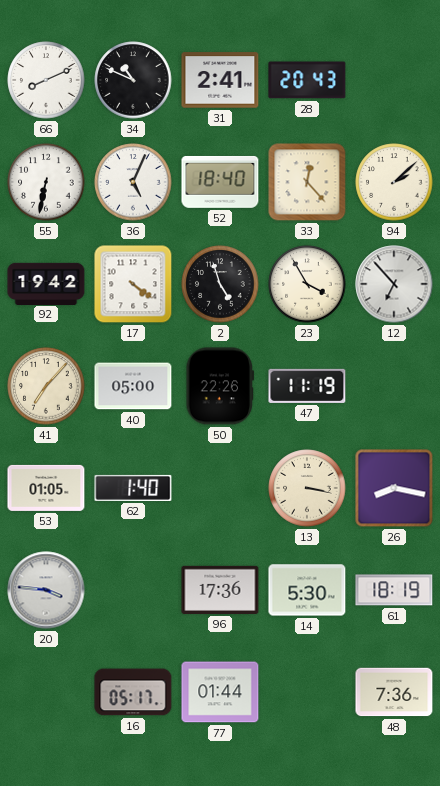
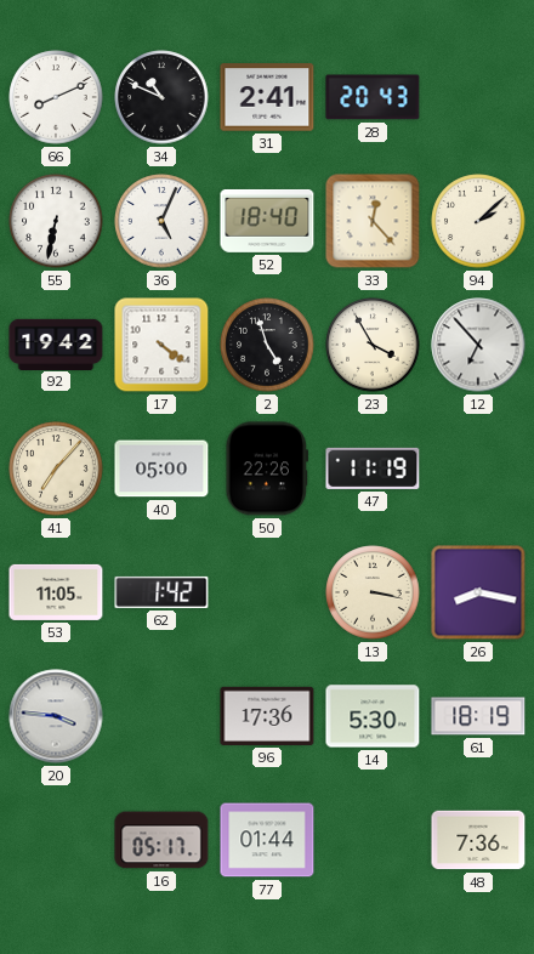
53: 01:05 -> 11:05
62: 1:40 -> 1:42
